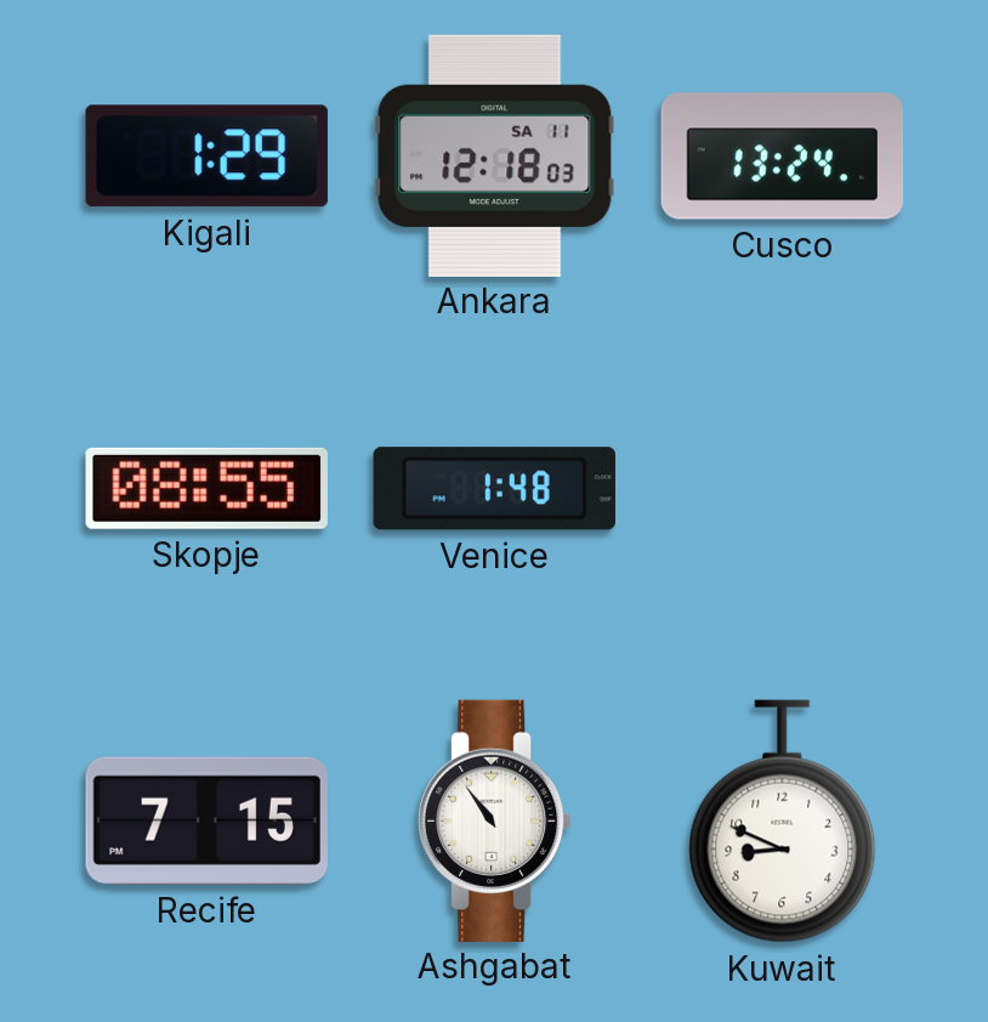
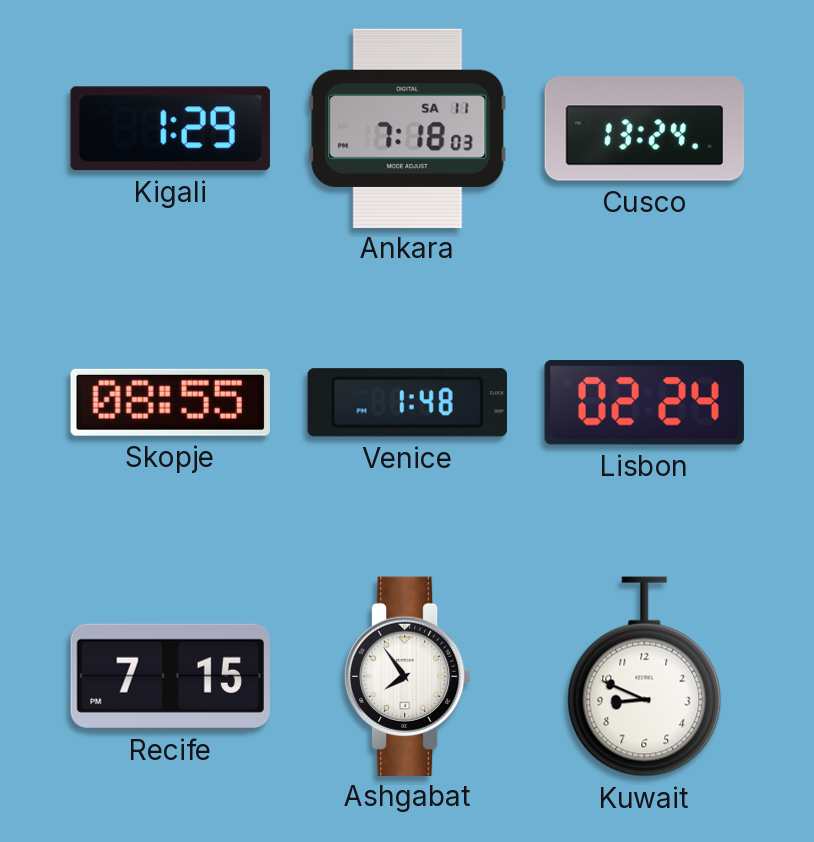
Ankara: 12:18 -> 7:18
Lisbon: none -> 02:24
Ashgabat: 10:54 -> 7:54
